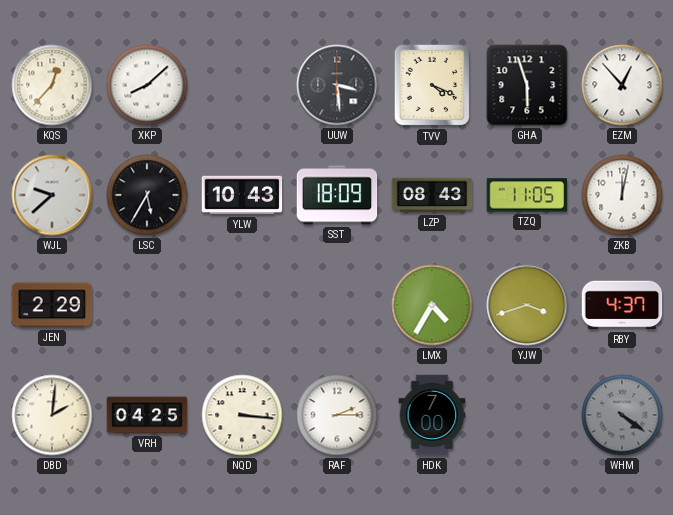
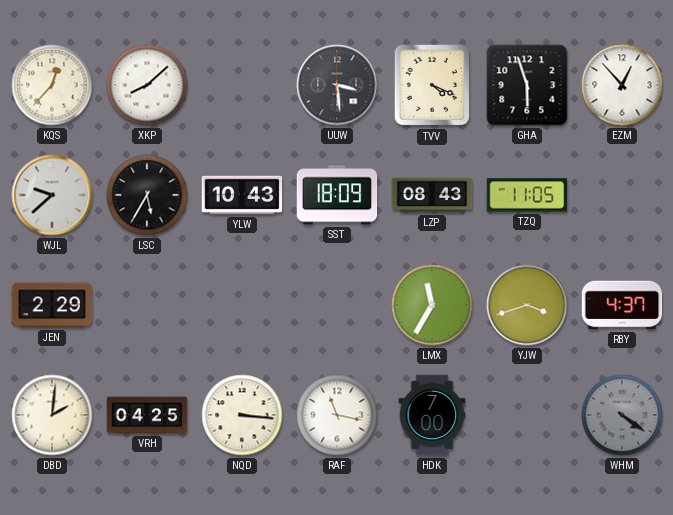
ZKB: 12:02 -> none
LMX: 4:35 -> 11:35
RAF: 2:15 -> 11:17
